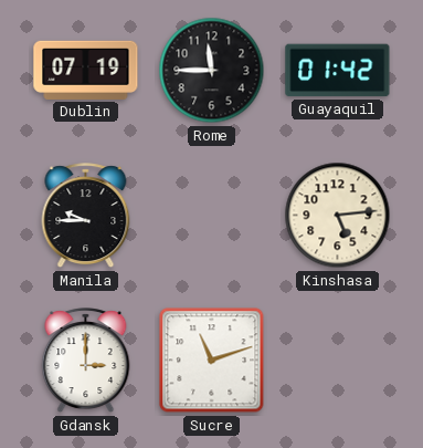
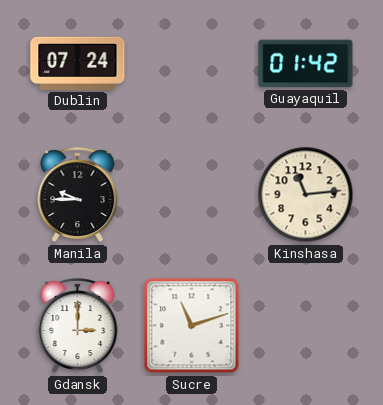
Dublin: 07:19 -> 07:24
Rome: 11:45 -> none
Kinshasa: 5:14 -> 11:14
